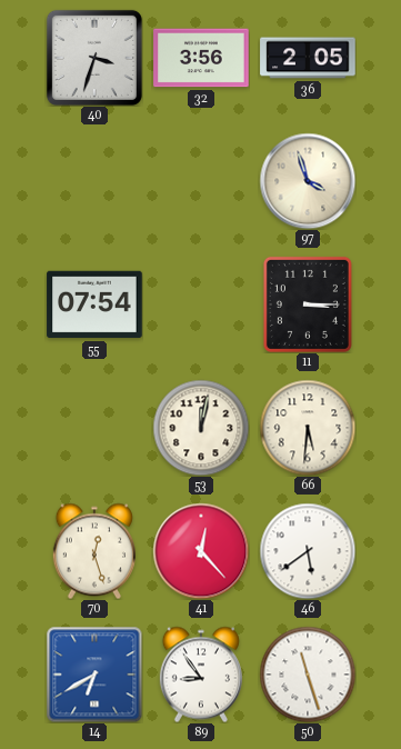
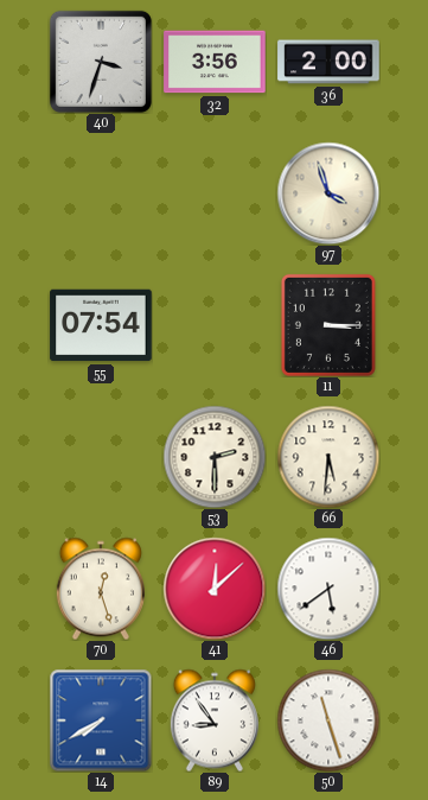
36: 2:05 -> 2:00
53: 12:02 -> 2:30
41: 12:23 -> 12:08
14: 6:40 -> 7:40
